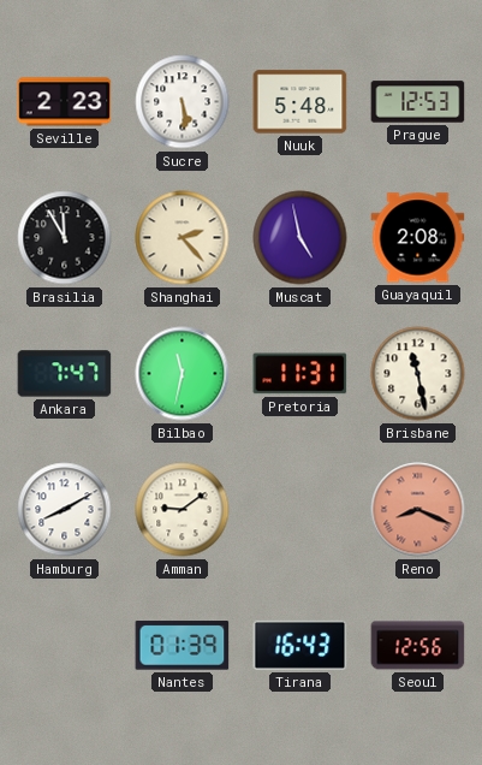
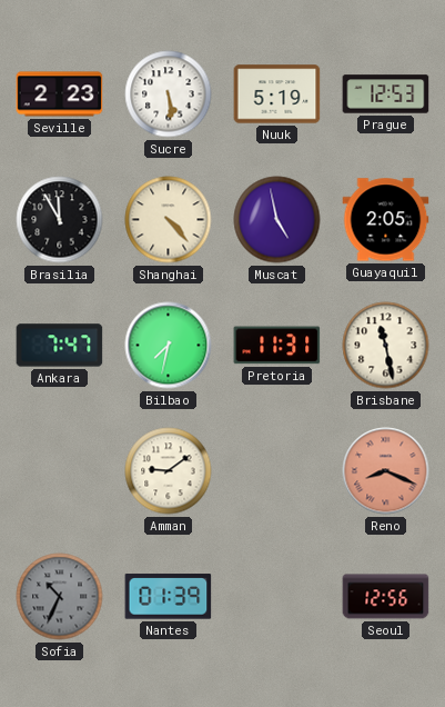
Nuuk: 5:48 -> 5:19
Shanghai: 2:23 -> 4:23
Guayaquil: 2:08 -> 2:05
Bilbao: 11:32 -> 7:32
Hamburg: 8:10 -> none
Sofia: none -> 10:34
Tirana: 16:43 -> none
